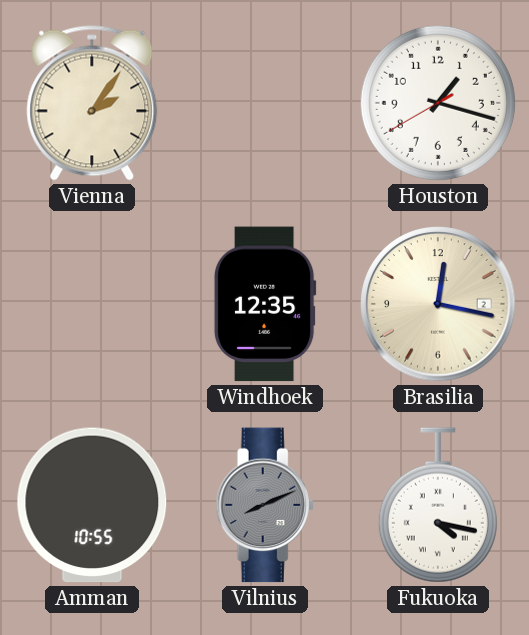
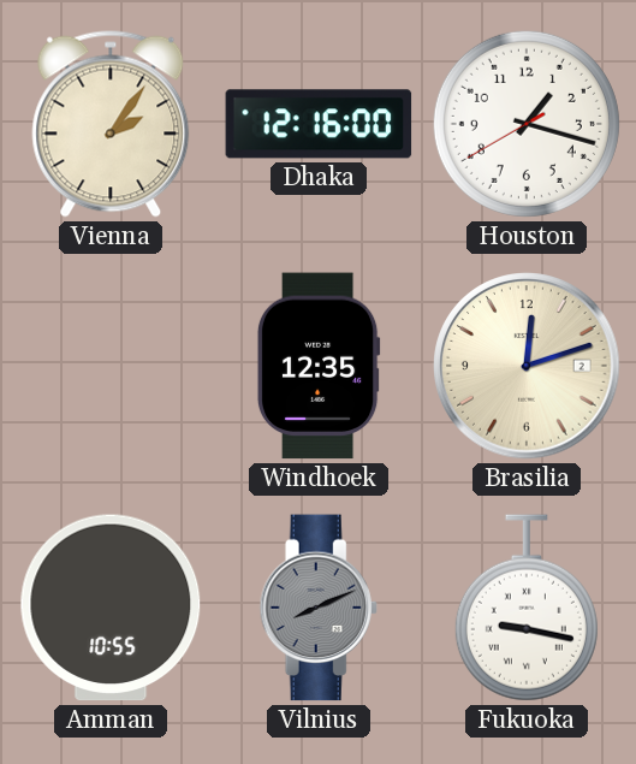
Dhaka: none -> 12:16
Brasilia: 12:17 -> 12:12
Fukuoka: 4:17 -> 9:17
